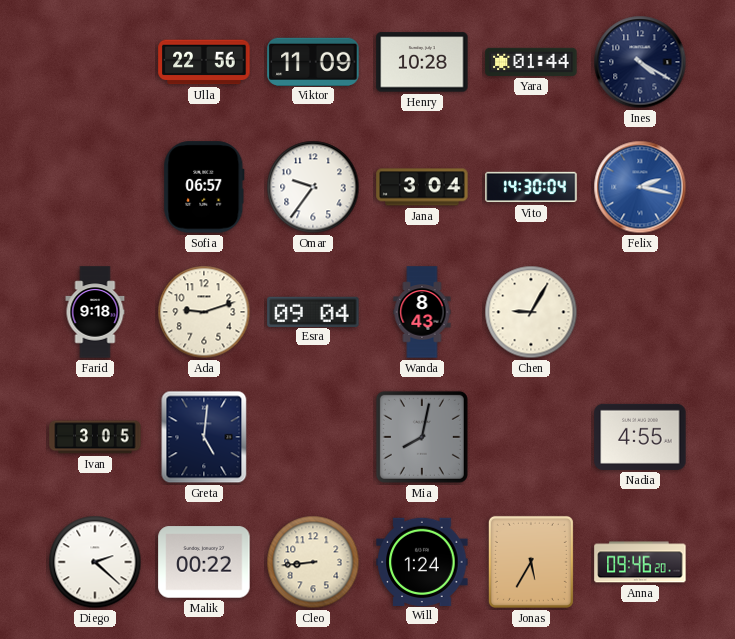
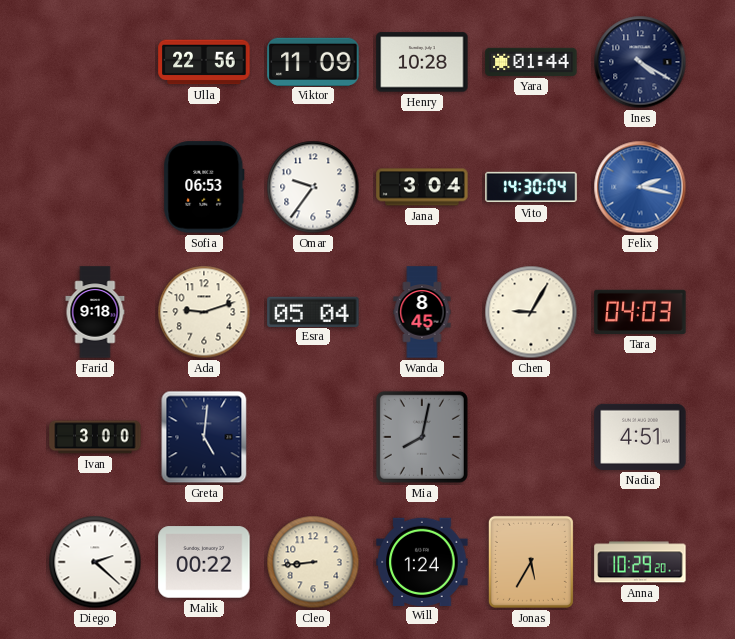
Sofia: 06:57 -> 06:53
Esra: 09:04 -> 05:04
Wanda: 8:43 -> 8:45
Tara: none -> 04:03
Ivan: 3:05 -> 3:00
Nadia: 4:55 -> 4:51
Anna: 09:46 -> 10:29
